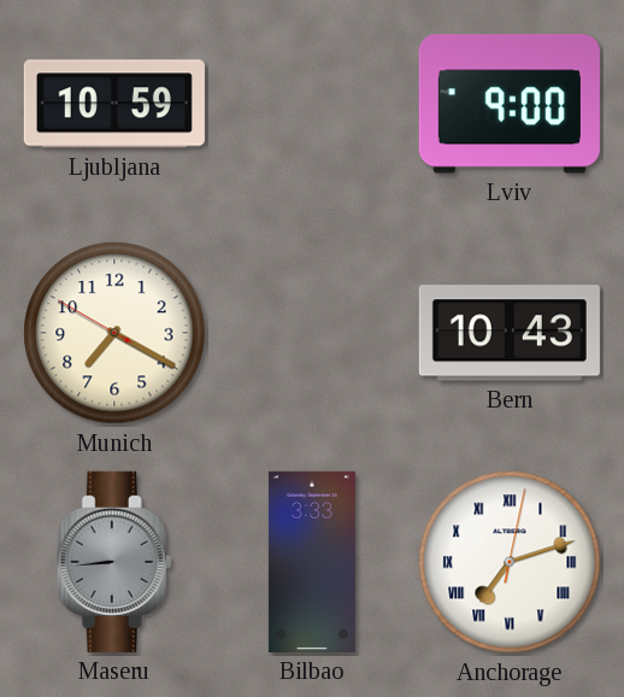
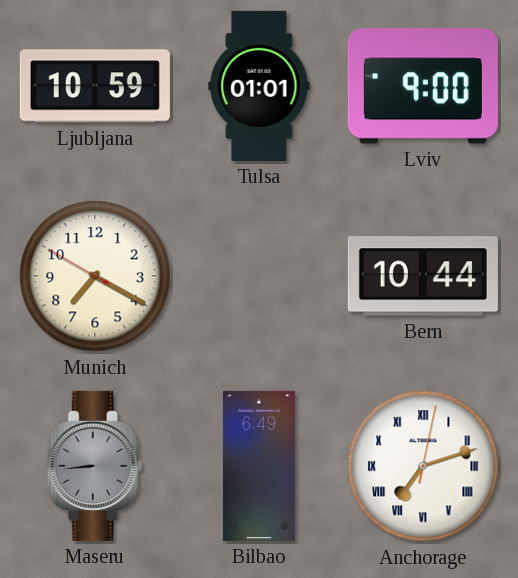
Tulsa: none -> 01:01
Bern: 10:43 -> 10:44
Bilbao: 3:33 -> 6:49
